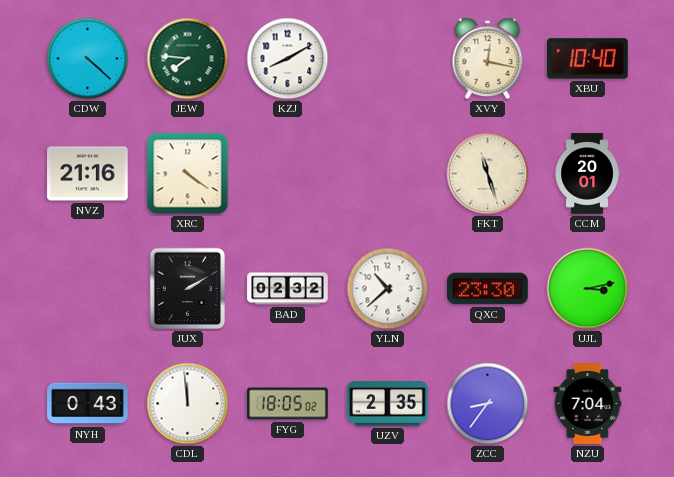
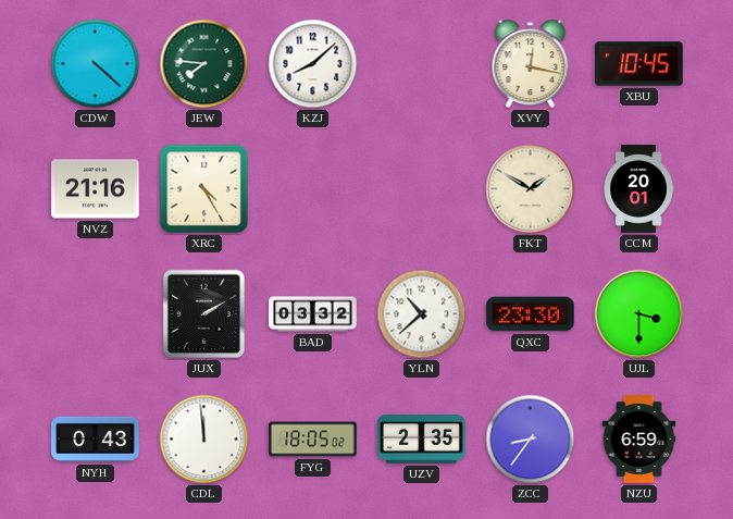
KZJ: 8:10 -> 8:08
XBU: 10:40 -> 10:45
XRC: 4:21 -> 4:25
FKT: 11:27 -> 1:50
BAD: 02:32 -> 03:32
UJL: 3:13 -> 3:30
NZU: 7:04 -> 6:59
